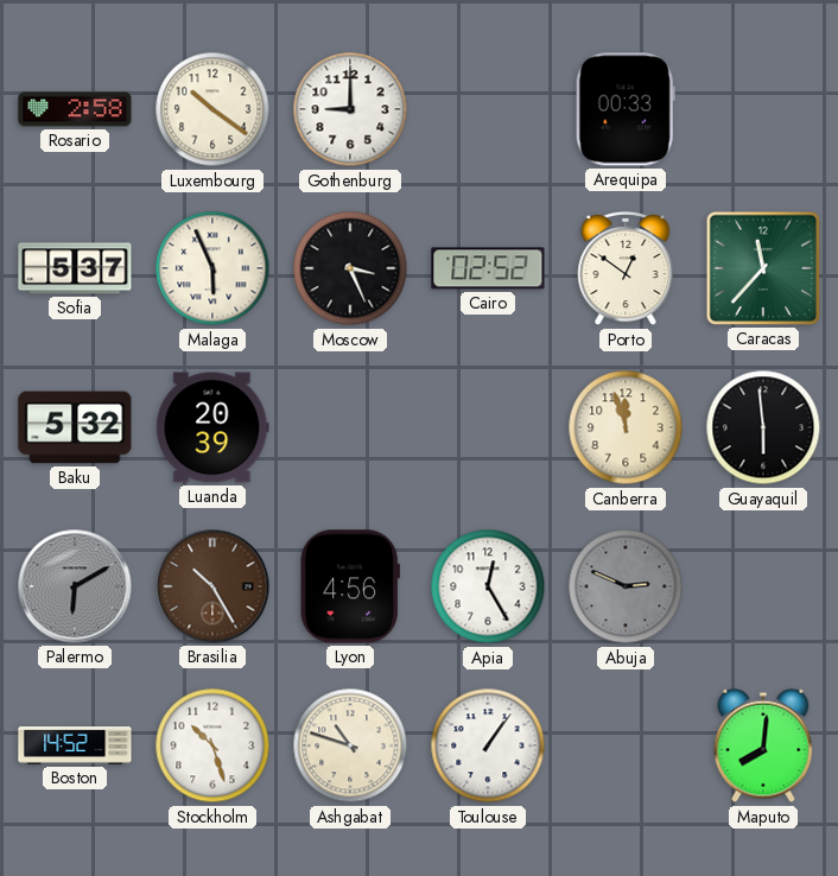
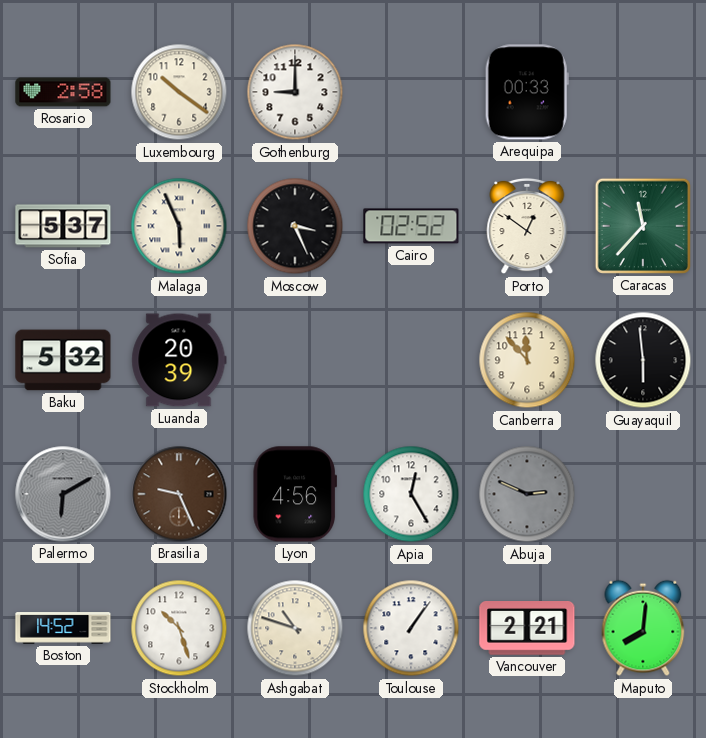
Canberra: 11:57 -> 11:53
Brasilia: 10:25 -> 9:26
Vancouver: none -> 2:21
